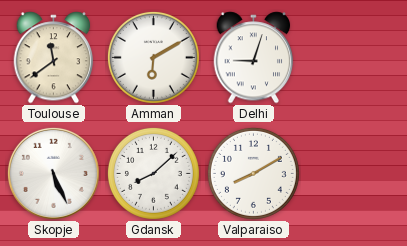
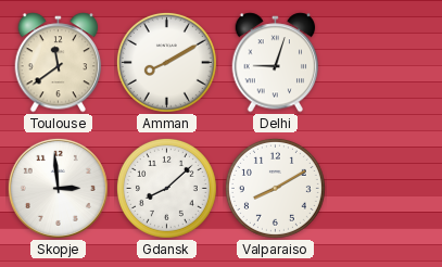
Amman: 6:10 -> 8:10
Skopje: 5:26 -> 2:59
